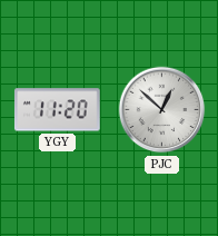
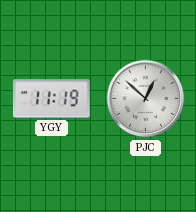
YGY: 11:20 -> 11:19
